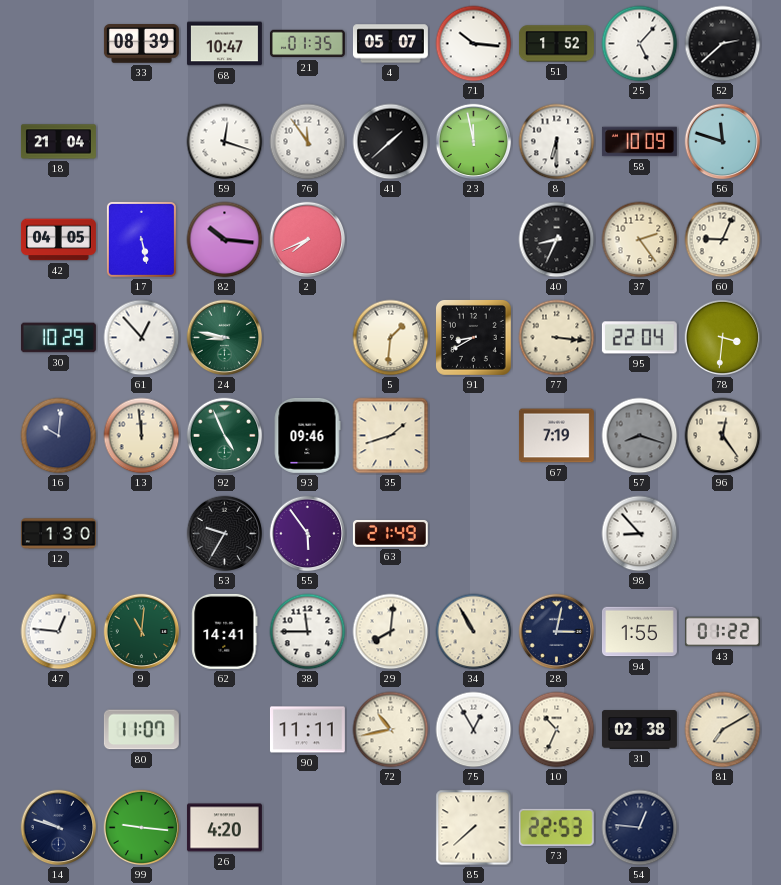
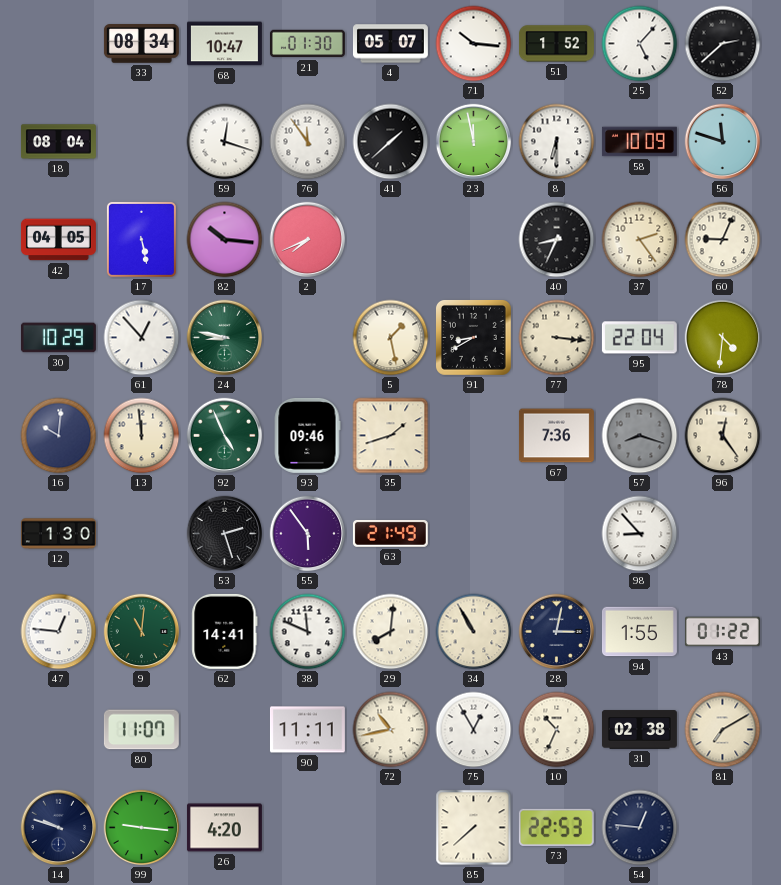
33: 08:39 -> 08:34
21: 01:35 -> 01:30
18: 21:04 -> 08:04
5: 1:31 -> 1:28
78: 3:31 -> 4:31
67: 7:19 -> 7:36
53: 9:35 -> 2:27
38: 11:45 -> 11:49
